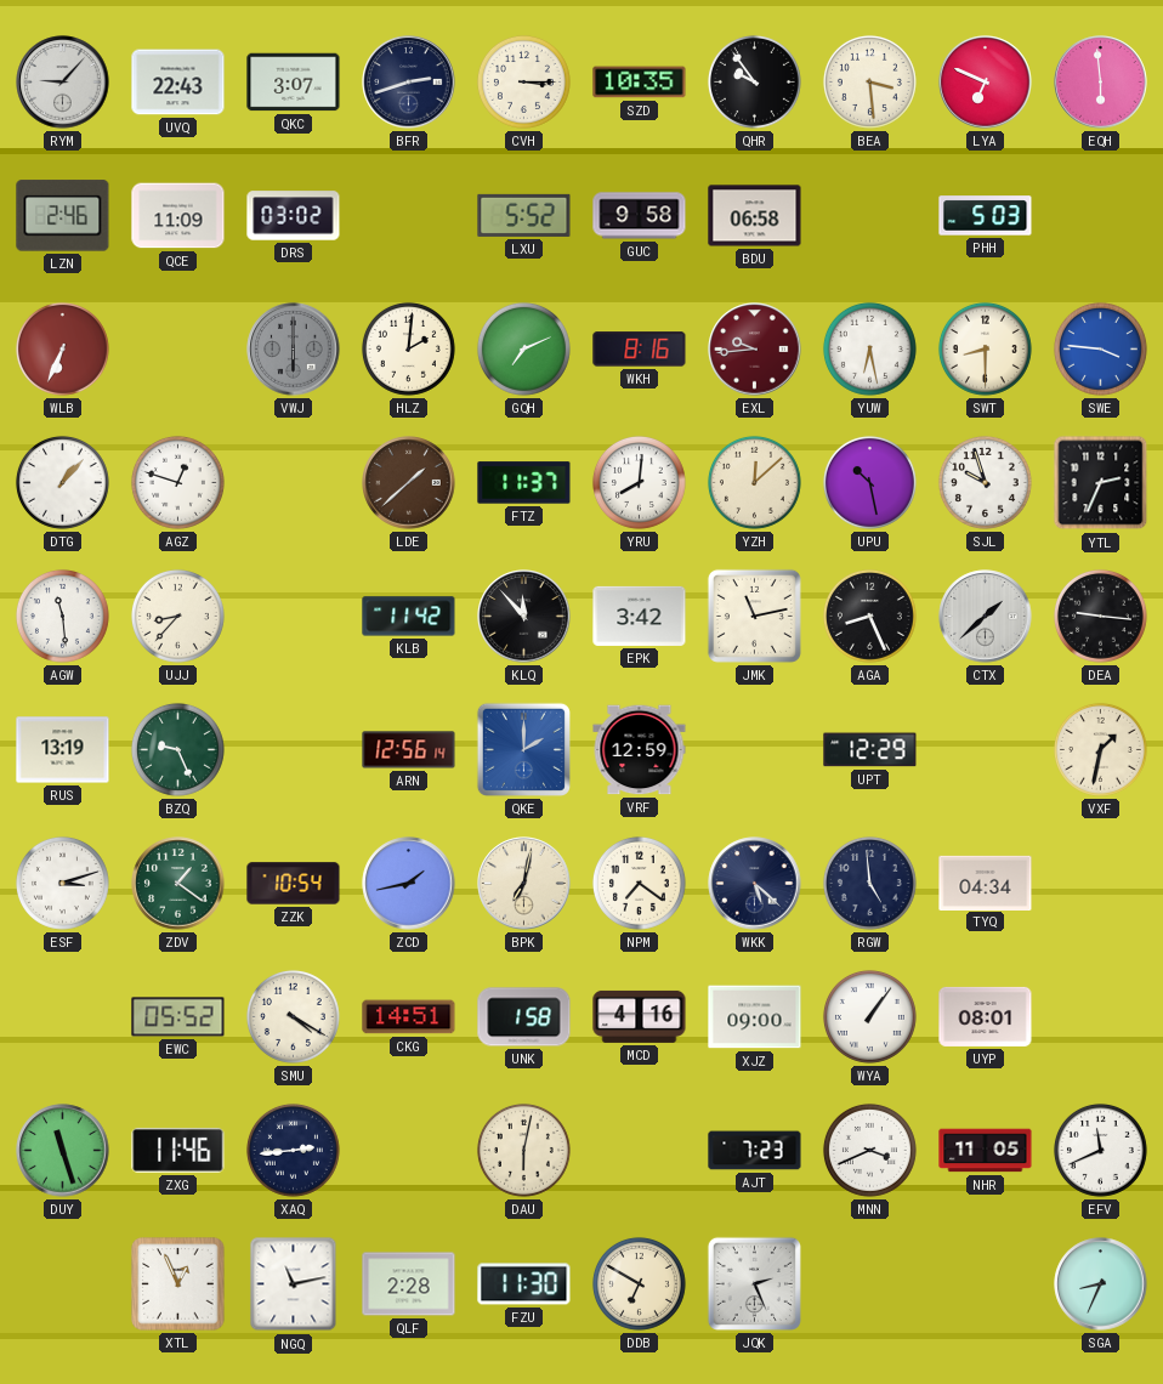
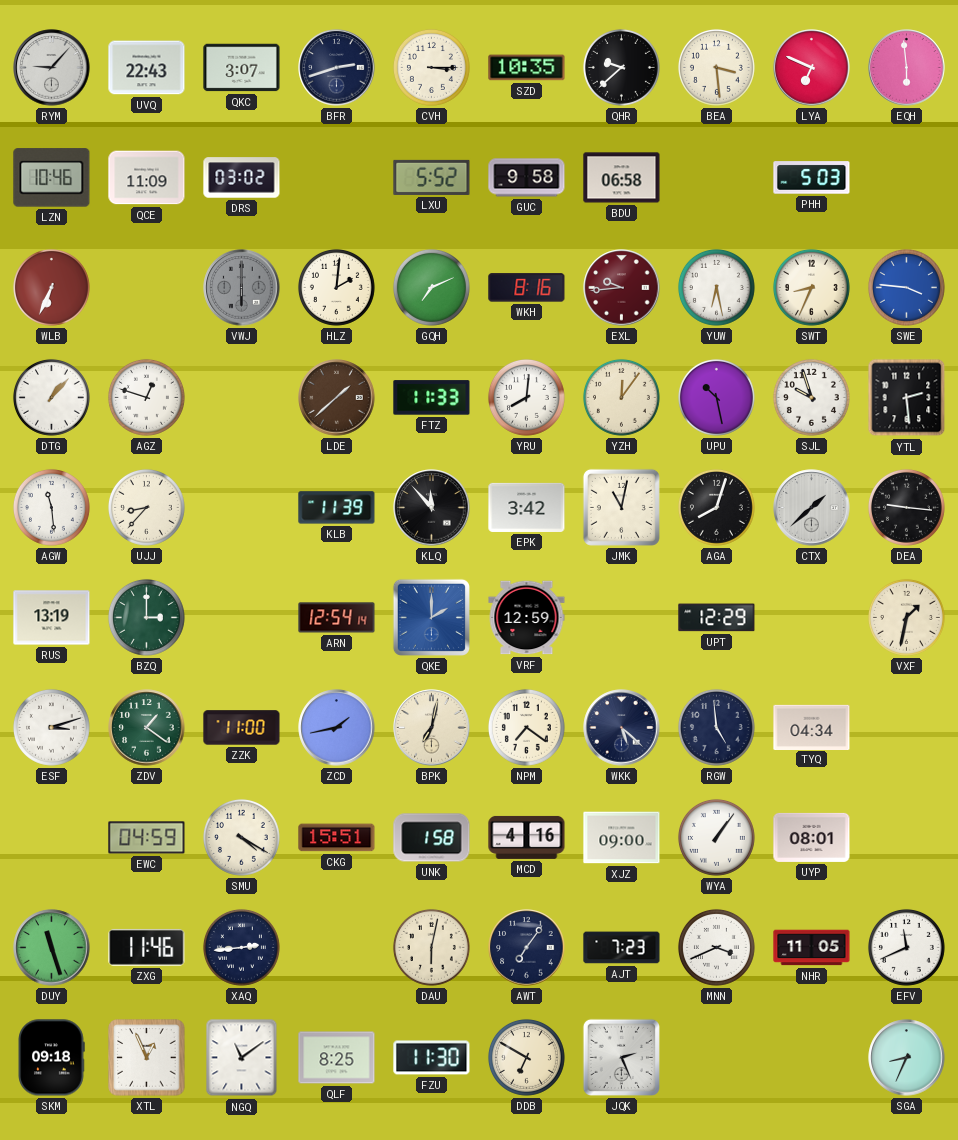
QHR: 9:54 -> 9:38
LZN: 2:46 -> 10:46
SWT: 8:30 -> 8:34
FTZ: 11:37 -> 11:33
YZH: 12:08 -> 12:06
YTL: 2:34 -> 2:29
KLB: 11:42 -> 11:39
JMK: 11:13 -> 11:02
AGA: 8:26 -> 8:03
BZQ: 9:26 -> 3:00
ARN: 12:56 -> 12:54
ZZK: 10:54 -> 11:00
EWC: 05:52 -> 04:59
CKG: 14:51 -> 15:51
AWT: none -> 7:06
SKM: none -> 09:18
NGQ: 11:13 -> 11:09
QLF: 2:28 -> 8:25
